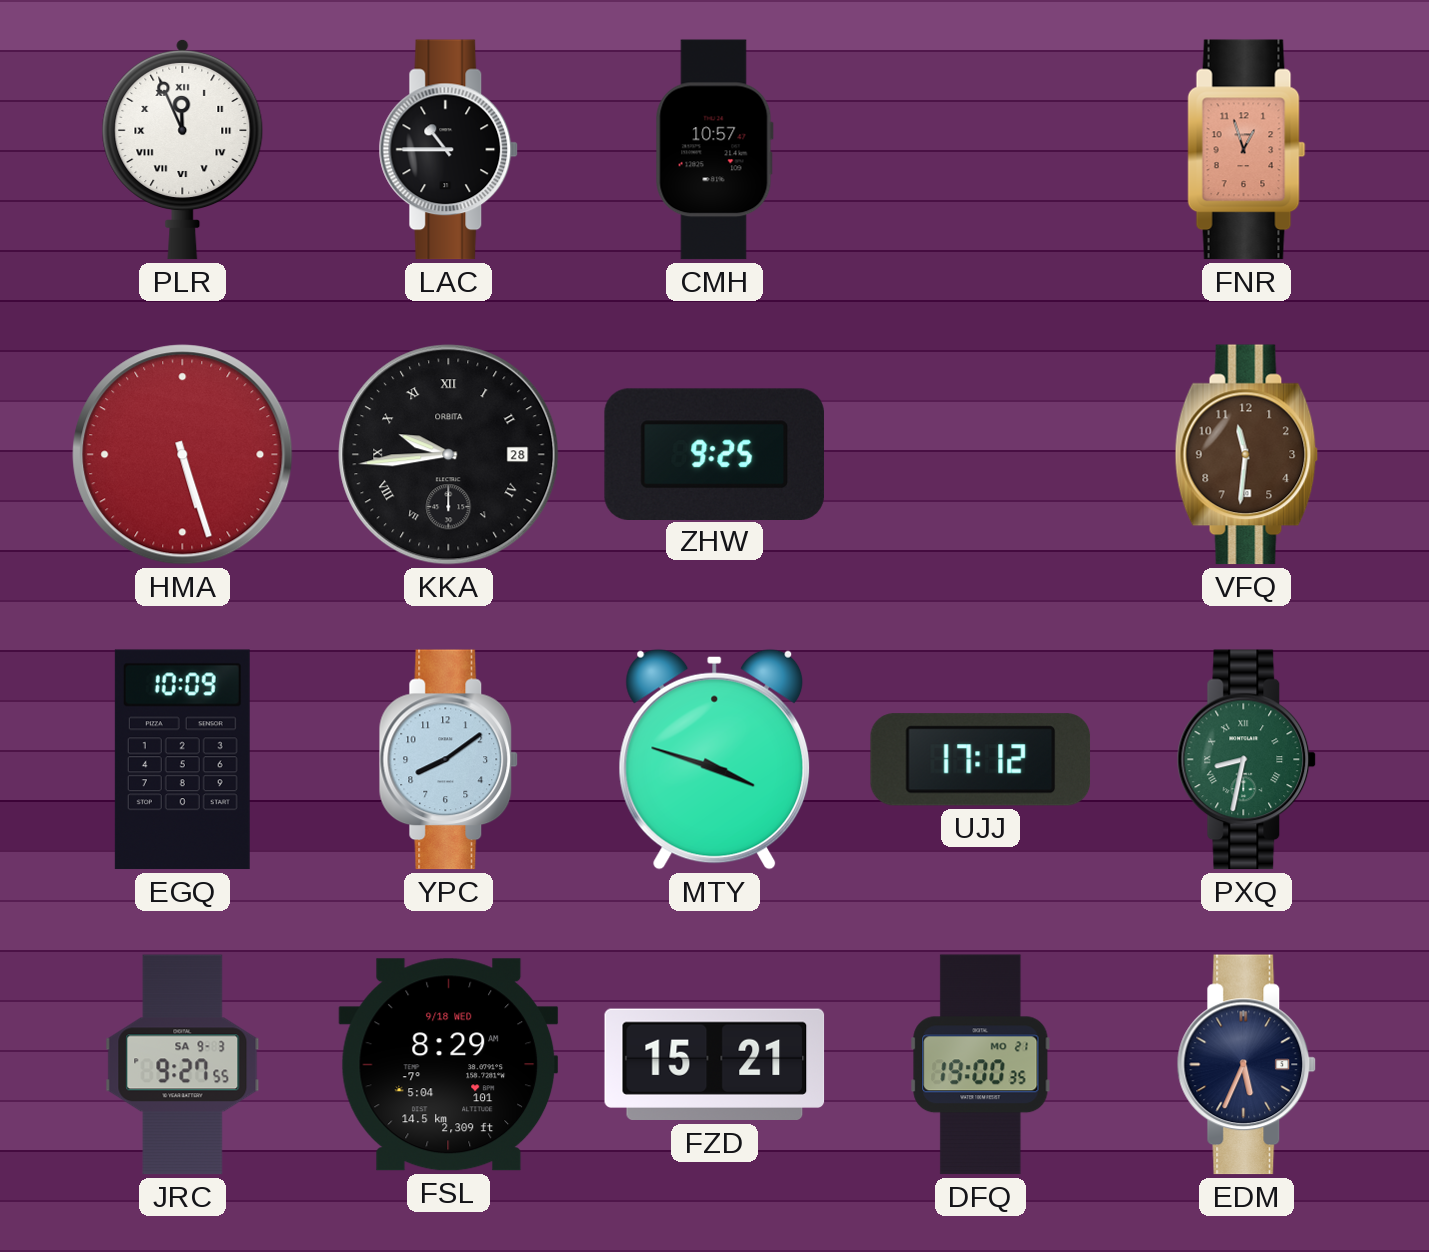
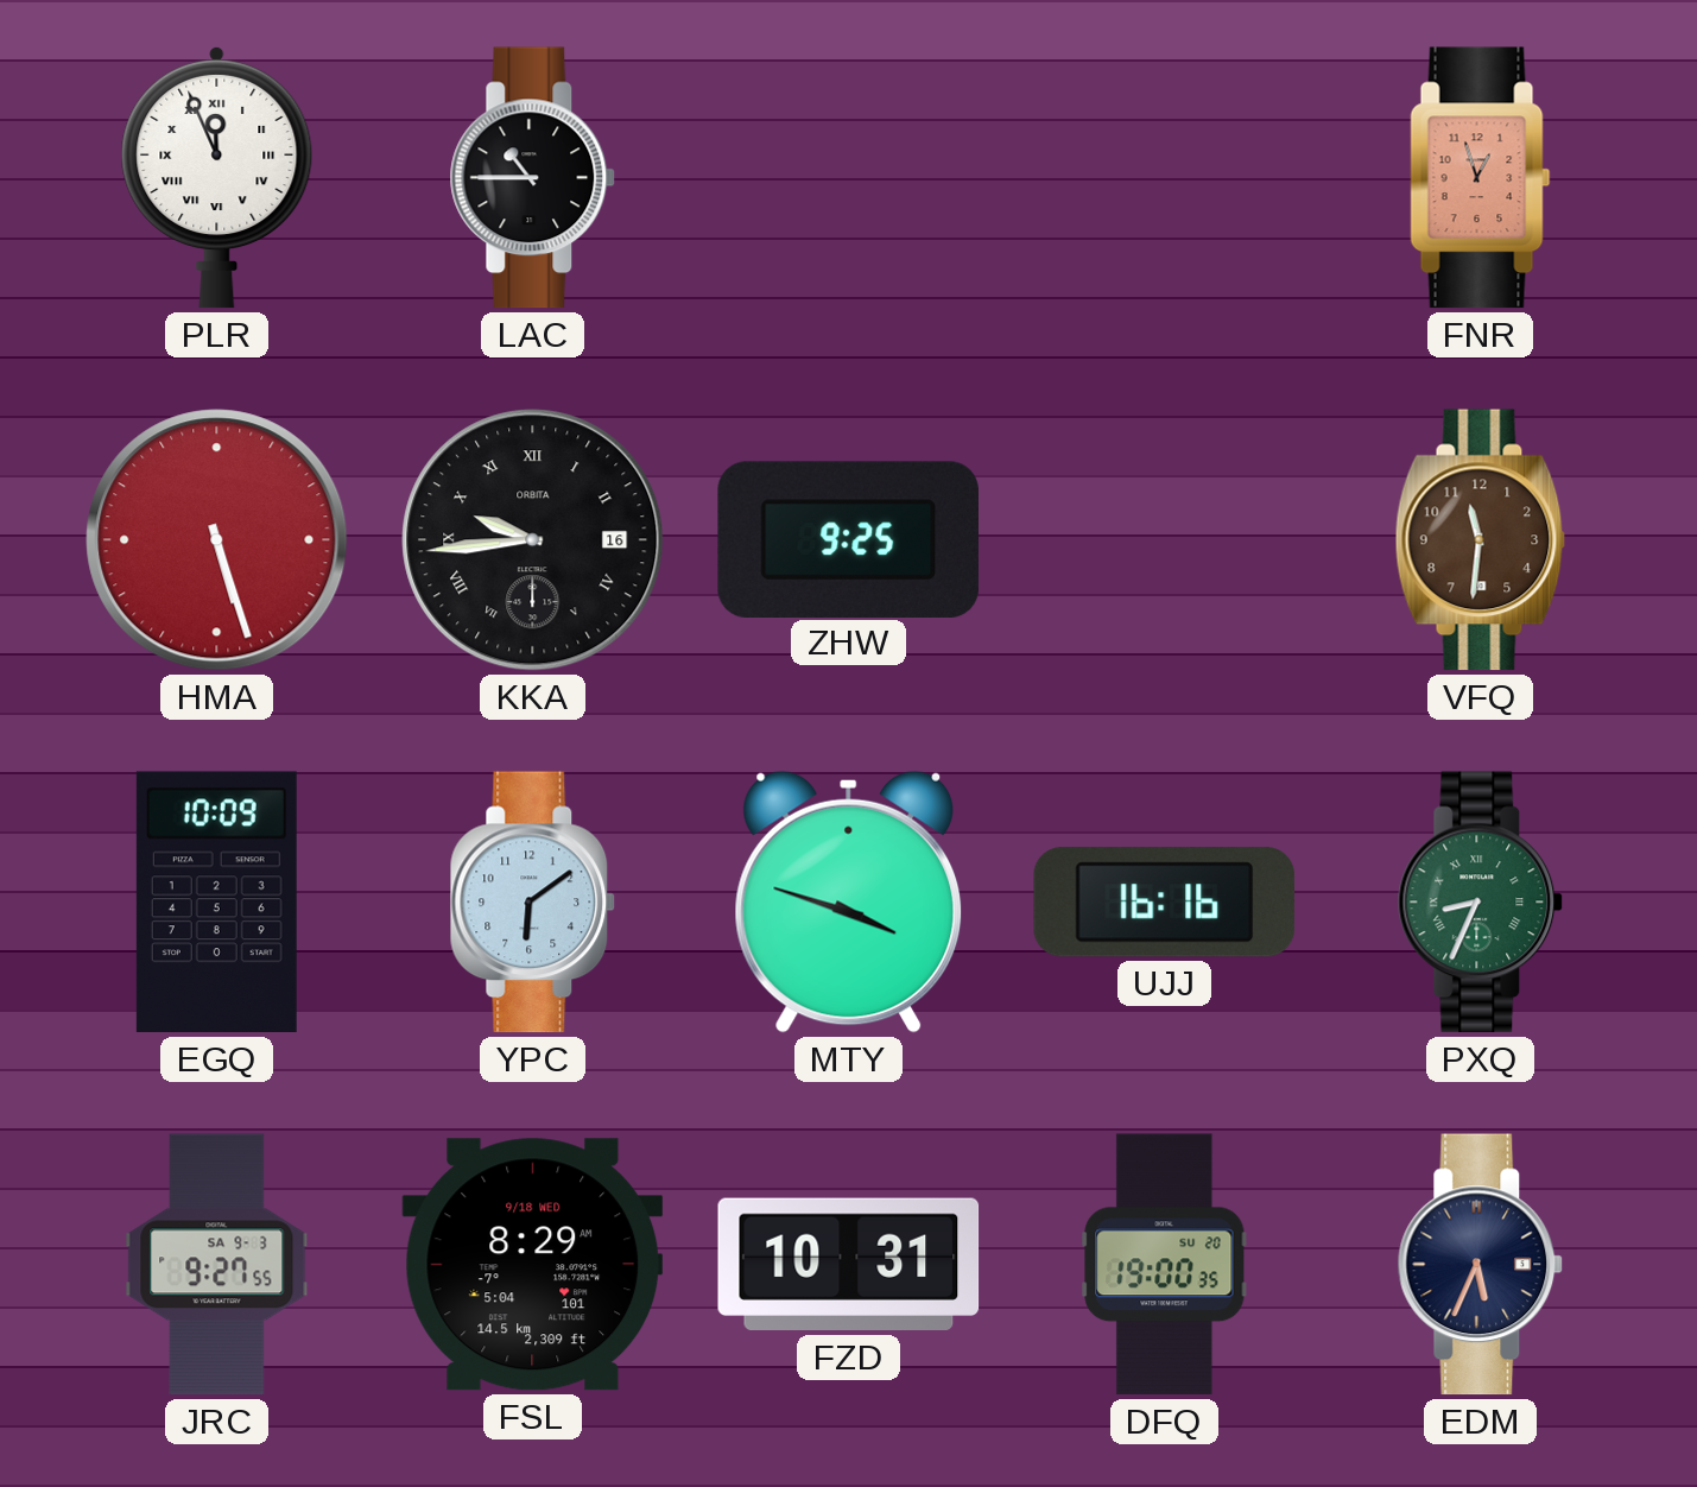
CMH: 10:57 -> none
KKA date: 28 -> 16
YPC: 8:09 -> 6:09
UJJ: 17:12 -> 16:16
PXQ: 8:32 -> 8:34
FZD: 15:21 -> 10:31
DFQ date: MO 21 -> SU 20
